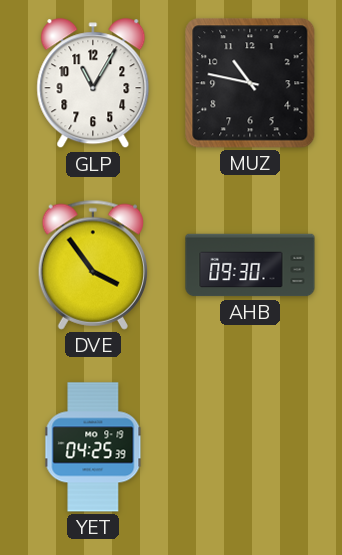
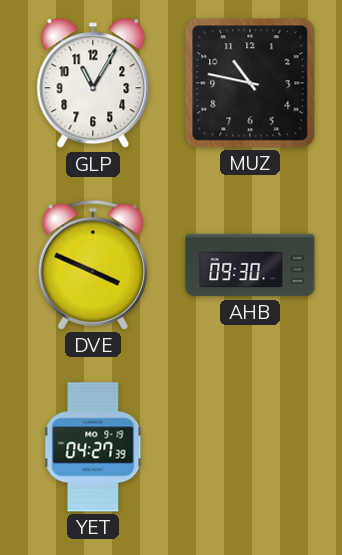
DVE: 3:54 -> 3:49
YET: 04:25 -> 04:27
